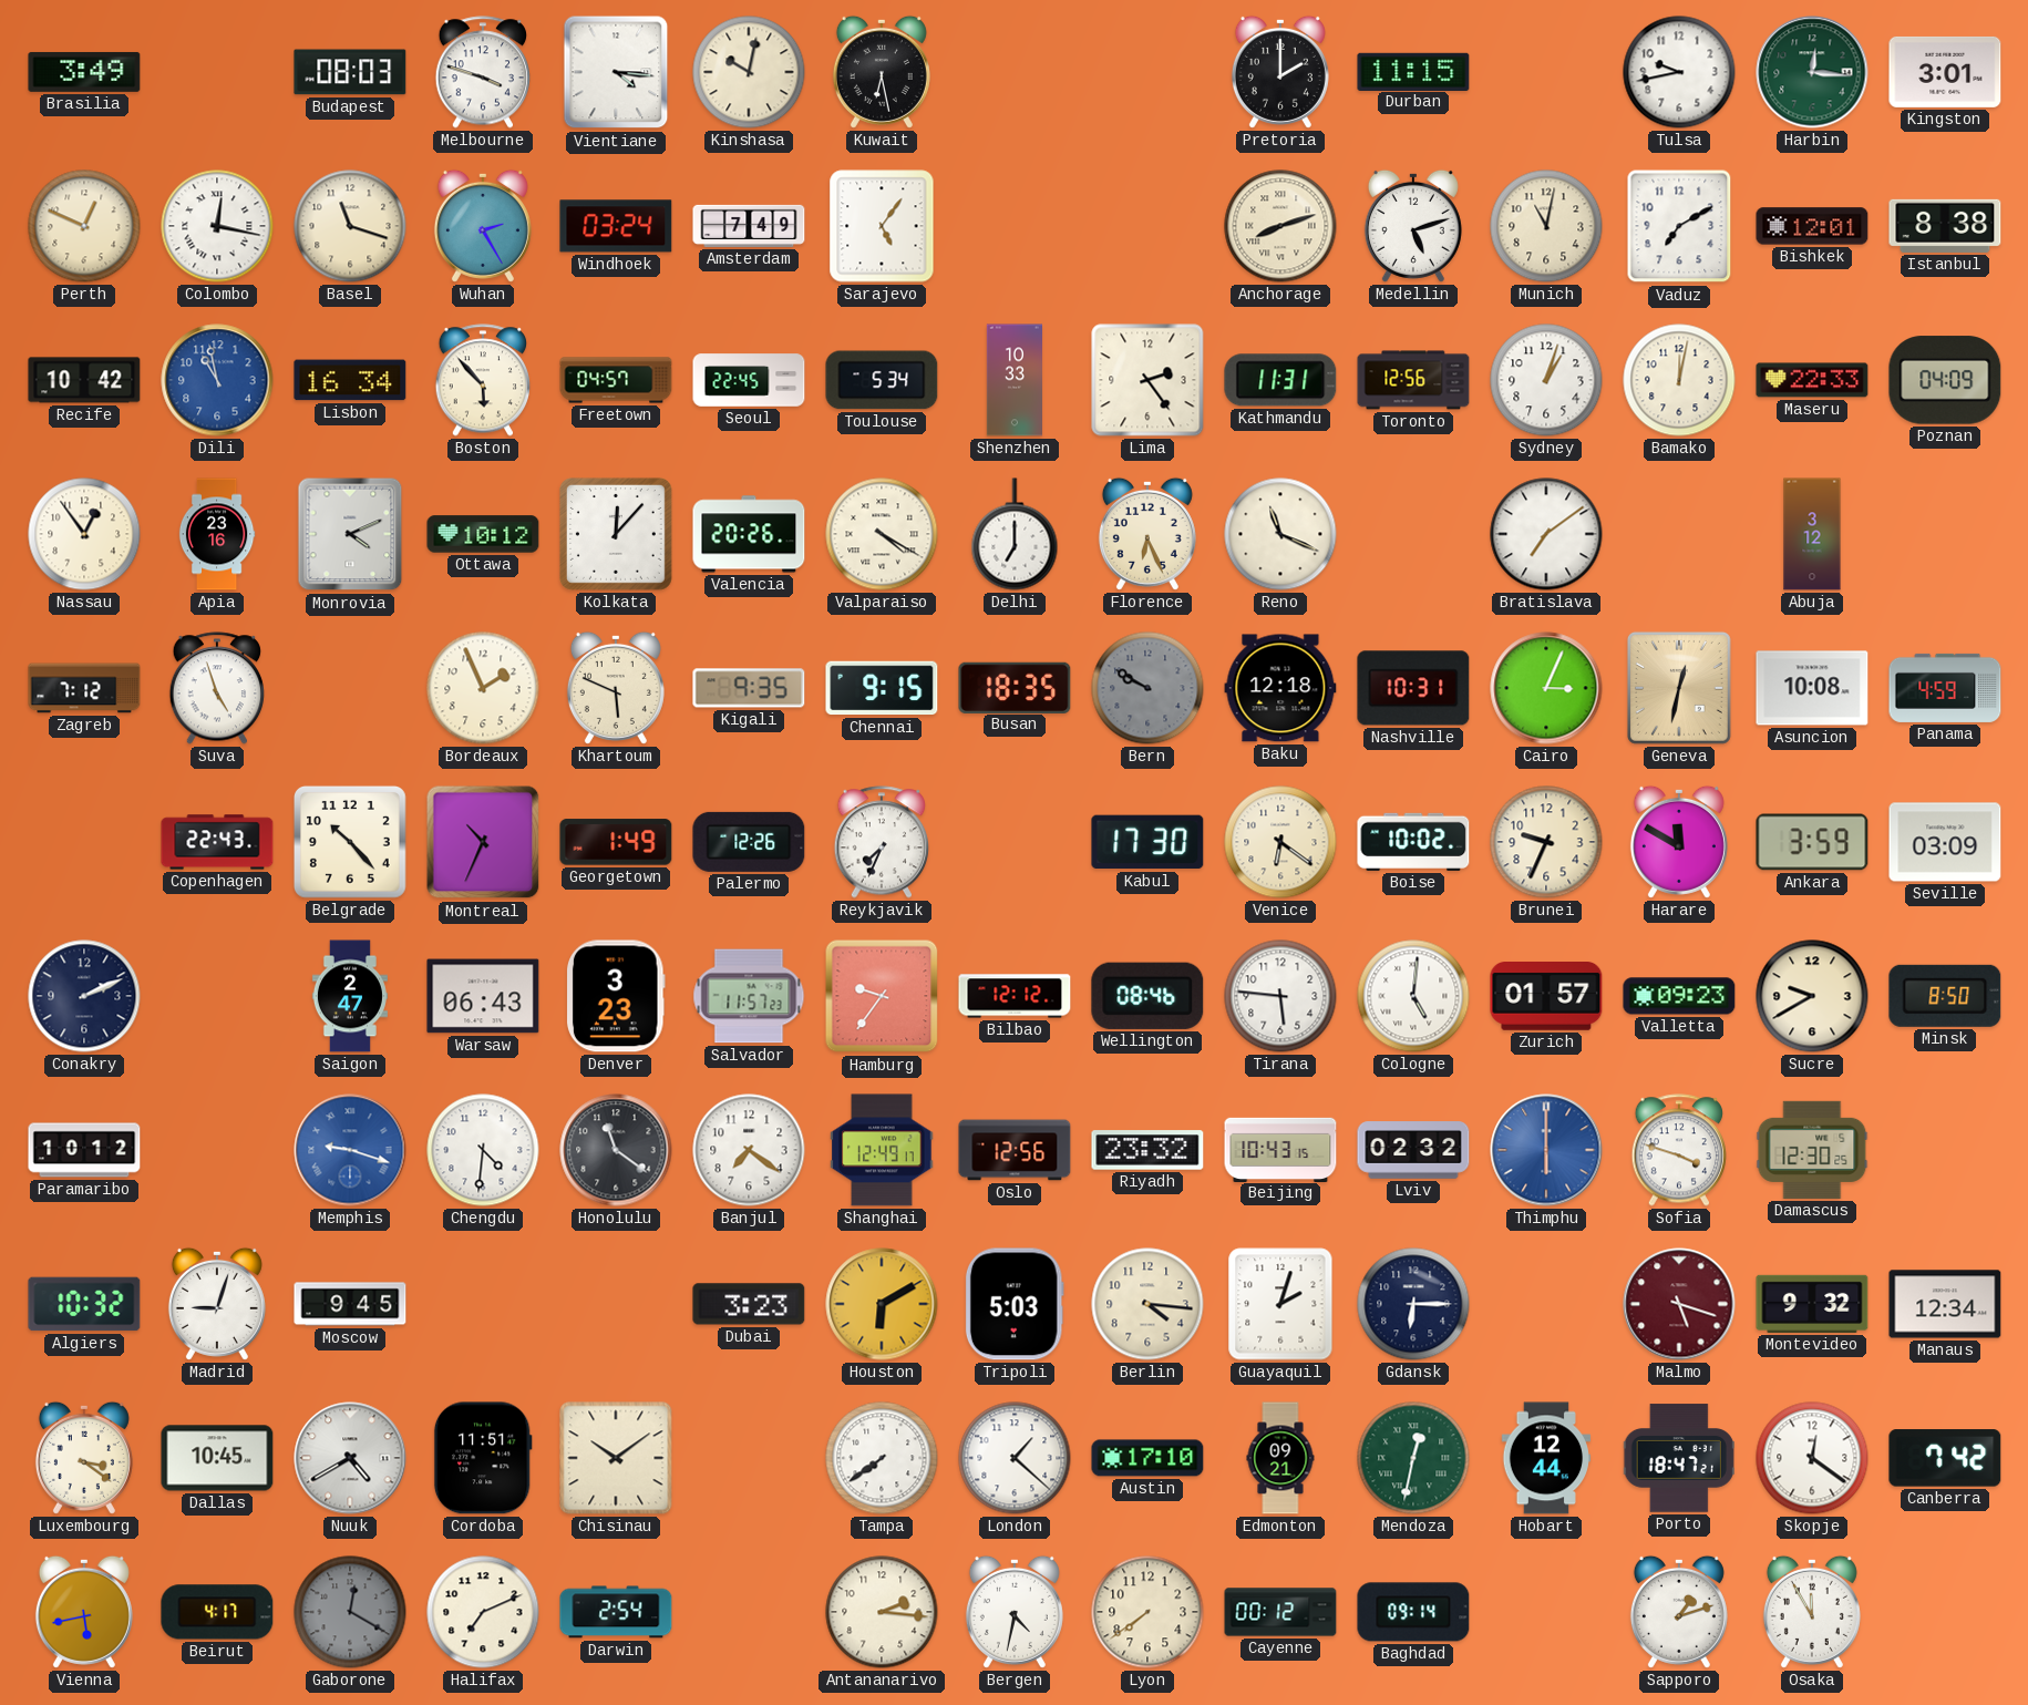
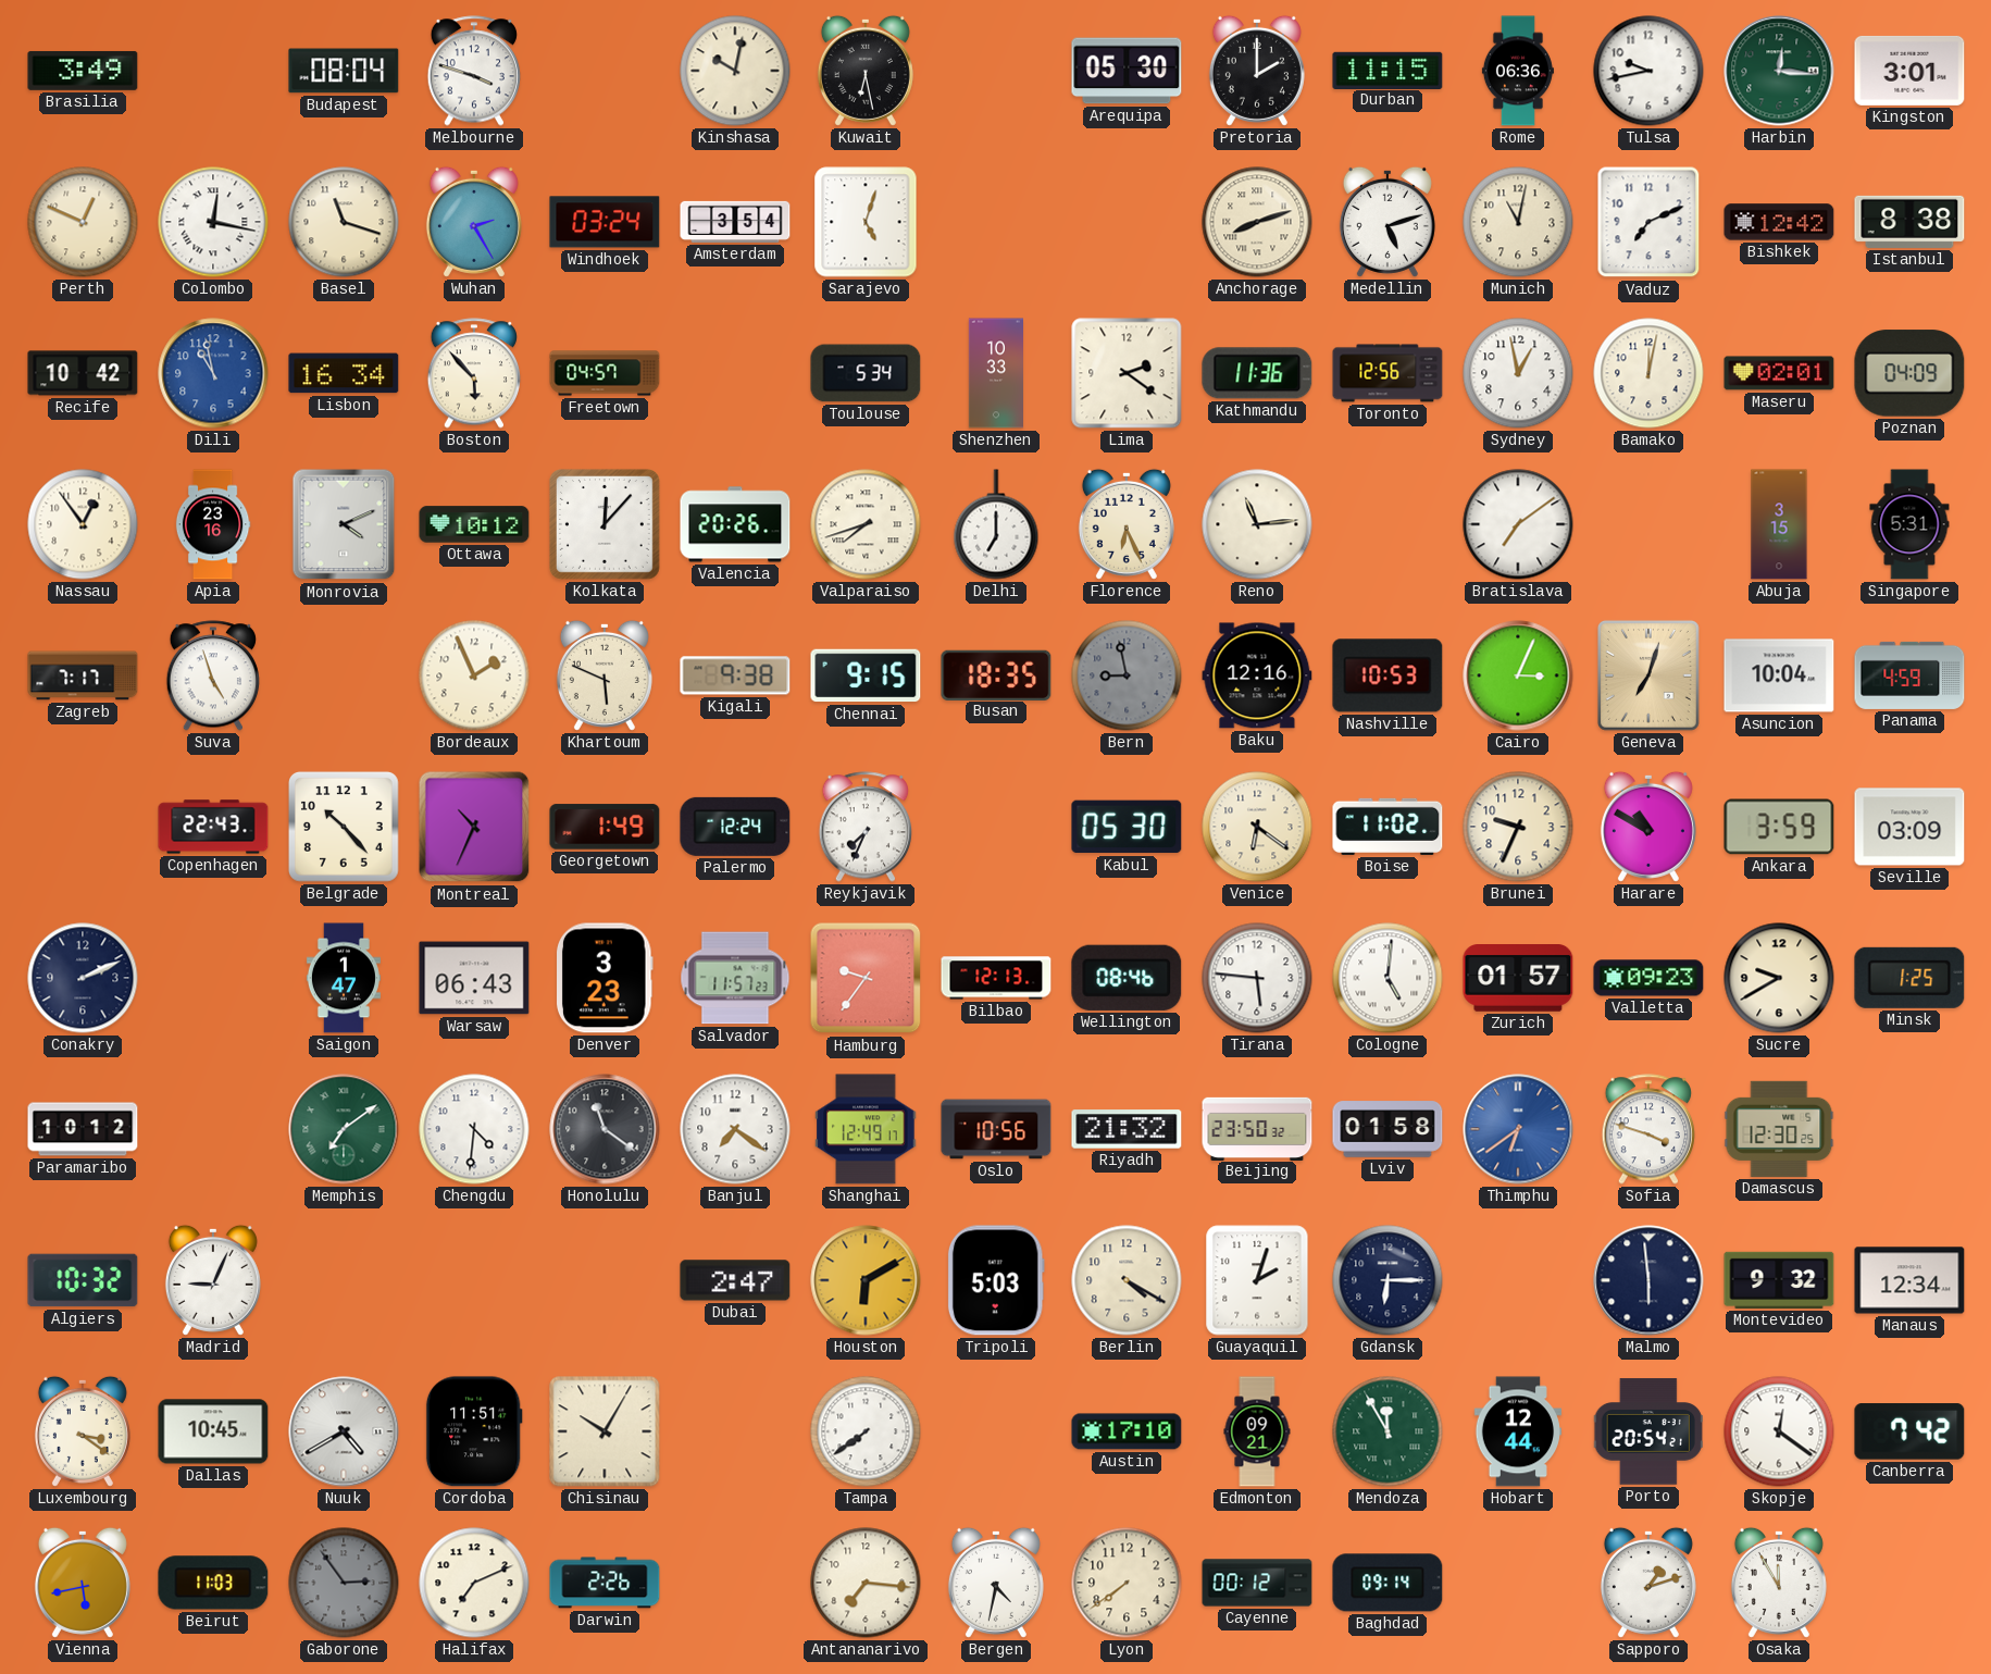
Budapest: 08:03 -> 08:04
Vientiane: 4:16 -> none
Arequipa: none -> 05:30
Rome: none -> 06:36
Amsterdam: 7:49 -> 3:54
Sarajevo: 5:06 -> 5:03
Vaduz: 7:10 -> 7:11
Bishkek: 12:01 -> 12:42
Seoul: 22:45 -> none
Lima: 2:24 -> 2:21
Kathmandu: 11:31 -> 11:36
Sydney: 1:03 -> 12:58
Maseru: 22:33 -> 02:01
Valparaiso: 4:20 -> 7:42
Reno: 11:19 -> 11:14
Abuja: 3:12 -> 3:15
Singapore: none -> 5:31
Zagreb: 7:12 -> 7:17
Kigali: 9:35 -> 9:38
Bern: 9:50 -> 8:58
Baku: 12:18 -> 12:16
Nashville: 10:31 -> 10:53
Geneva: 12:32 -> 7:03
Asuncion: 10:08 -> 10:04
Palermo: 12:26 -> 12:24
Kabul: 17:30 -> 05:30
Boise: 10:02 -> 11:02
Harare: 11:50 -> 10:50
Saigon: 2:47 -> 1:47
Bilbao: 12:12 -> 12:13
Minsk: 8:50 -> 1:25
Memphis: 9:18 -> 7:09
Memphis dial: blue -> green
Oslo: 12:56 -> 10:56
Riyadh: 23:32 -> 21:32
Beijing: 10:43 -> 23:50
Lviv: 02:32 -> 01:58
Thimphu: 6:00 -> 6:39
Madrid: 9:03 -> 9:04
Moscow: 9:45 -> none
Dubai: 3:23 -> 2:47
Berlin: 4:16 -> 4:20
Malmo: 5:18 -> 5:59
Malmo dial: burgundy -> navy
Chisinau: 10:09 -> 10:05
London: 1:22 -> none
Mendoza: 12:32 -> 11:55
Porto: 18:47 -> 20:54
Beirut: 4:17 -> 11:03
Gaborone: 12:20 -> 2:54
Darwin: 2:54 -> 2:26
Antananarivo: 2:16 -> 7:16
